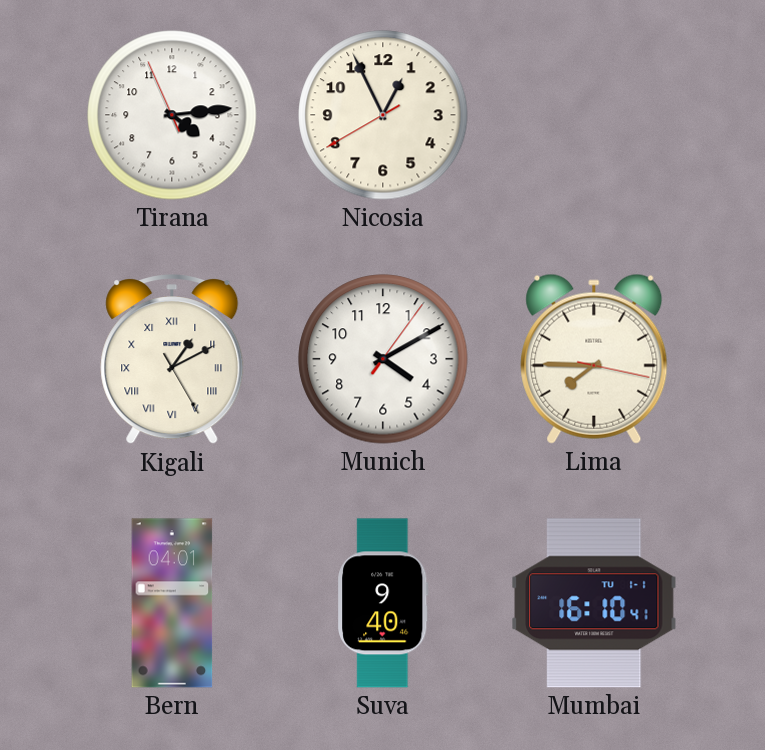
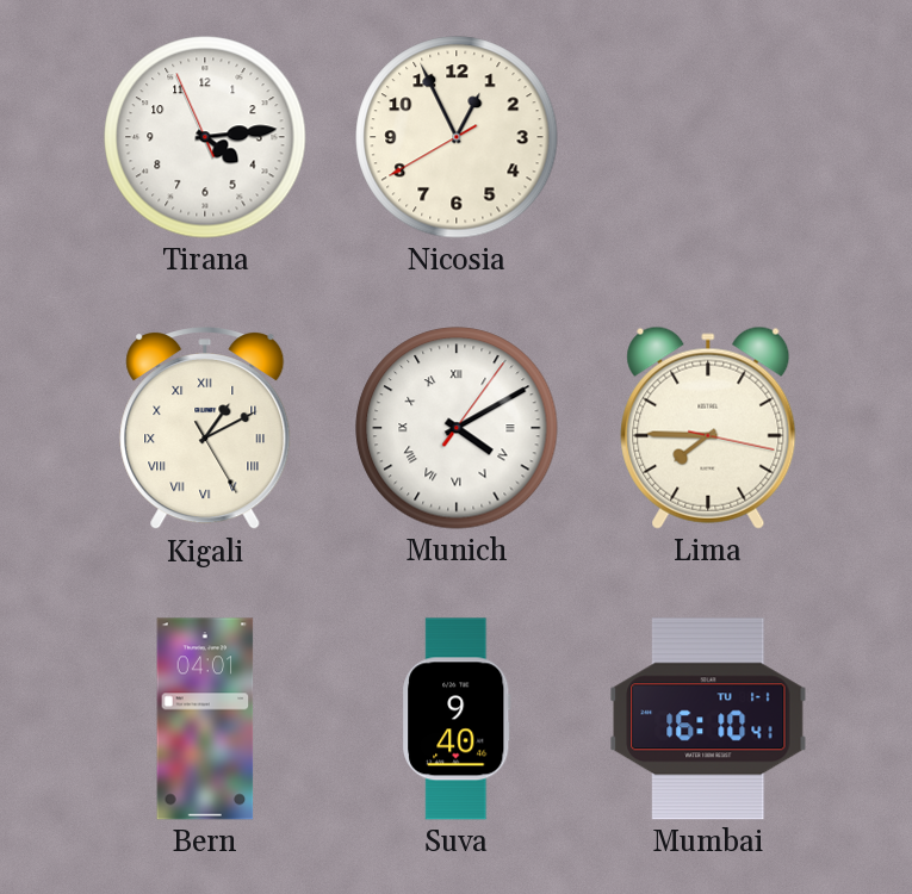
Munich numerals: Arabic -> Roman
